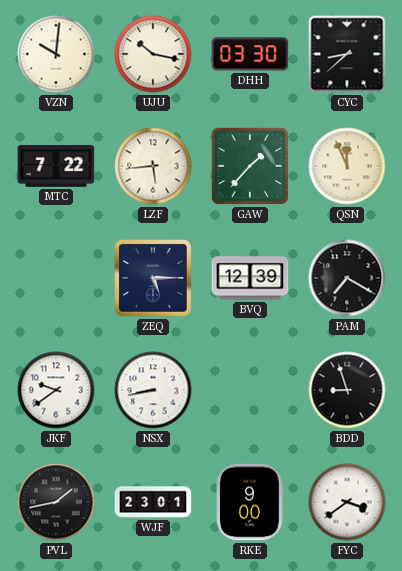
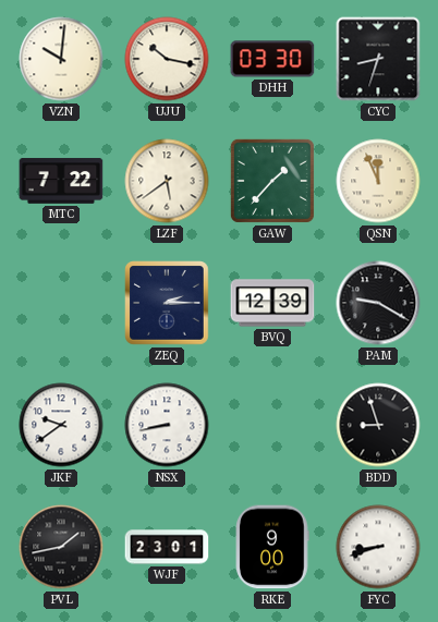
CYC: 8:38 -> 8:33
LZF: 5:44 -> 5:39
ZEQ: 5:15 -> 2:15
PAM: 7:20 -> 9:20
FYC: 3:39 -> 8:42
